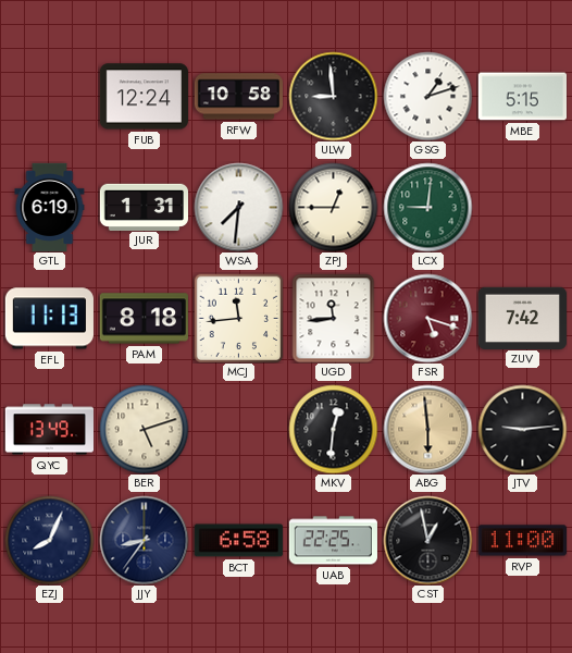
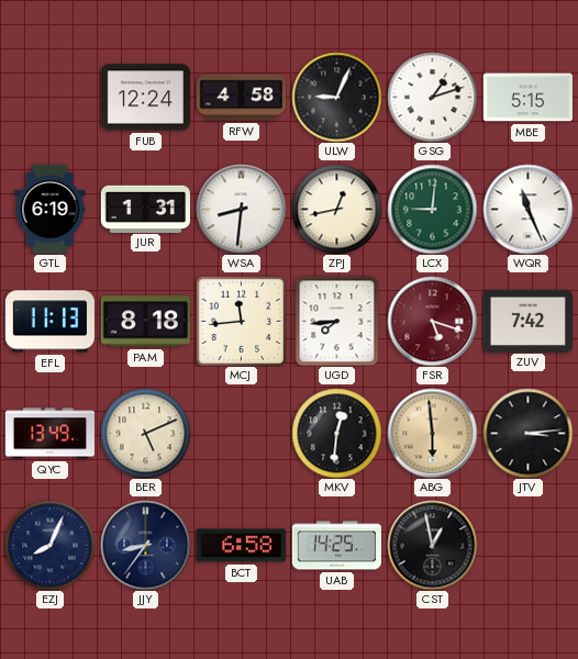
RFW: 10:58 -> 4:58
ULW: 8:59 -> 9:04
WSA: 7:31 -> 8:31
ZPJ: 12:45 -> 12:43
WQR: none -> 11:26
UGD: 11:44 -> 7:44
BER: 5:12 -> 5:11
JTV: 9:14 -> 3:14
UAB: 22:25 -> 14:25
RVP: 11:00 -> none
